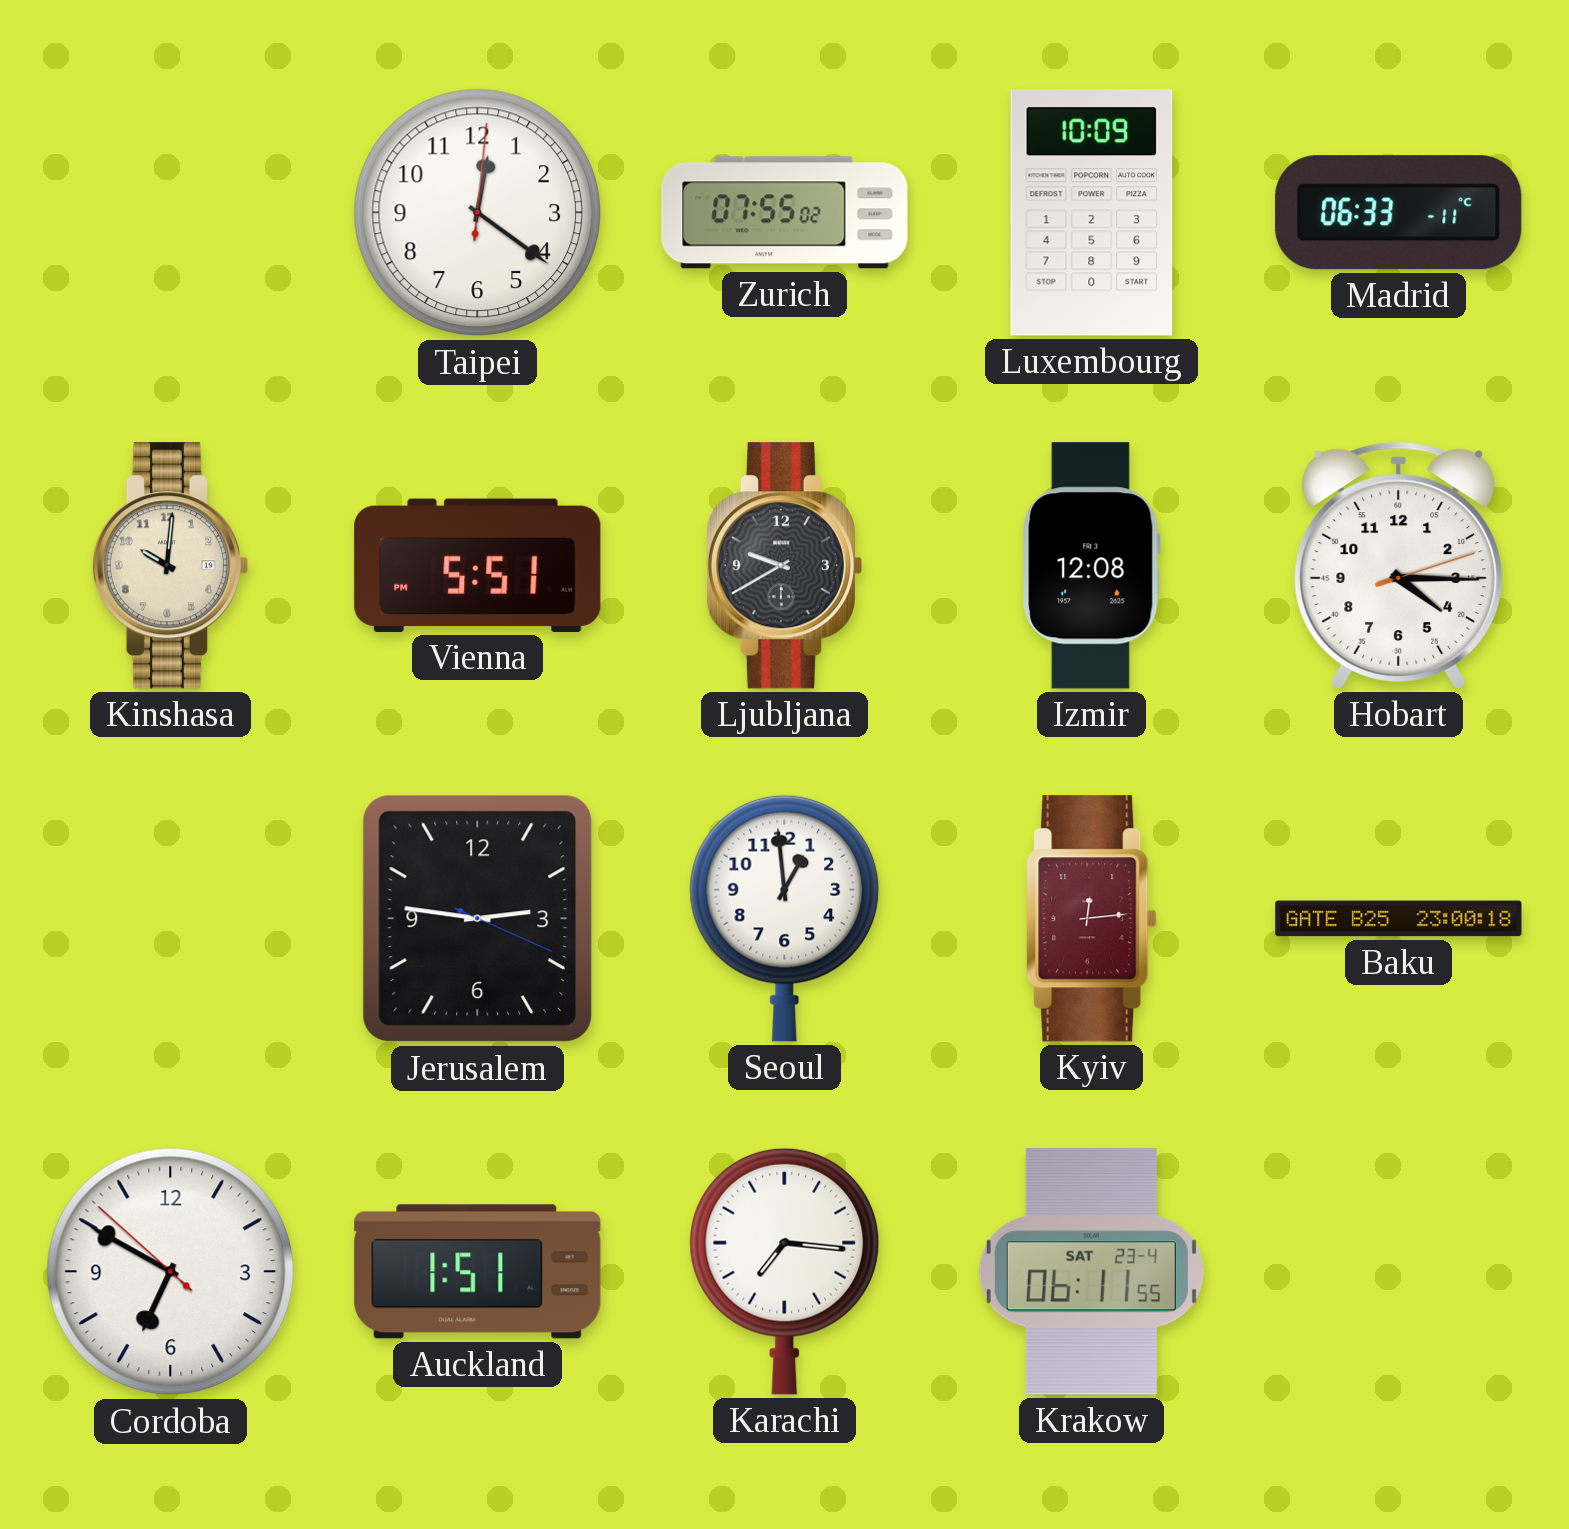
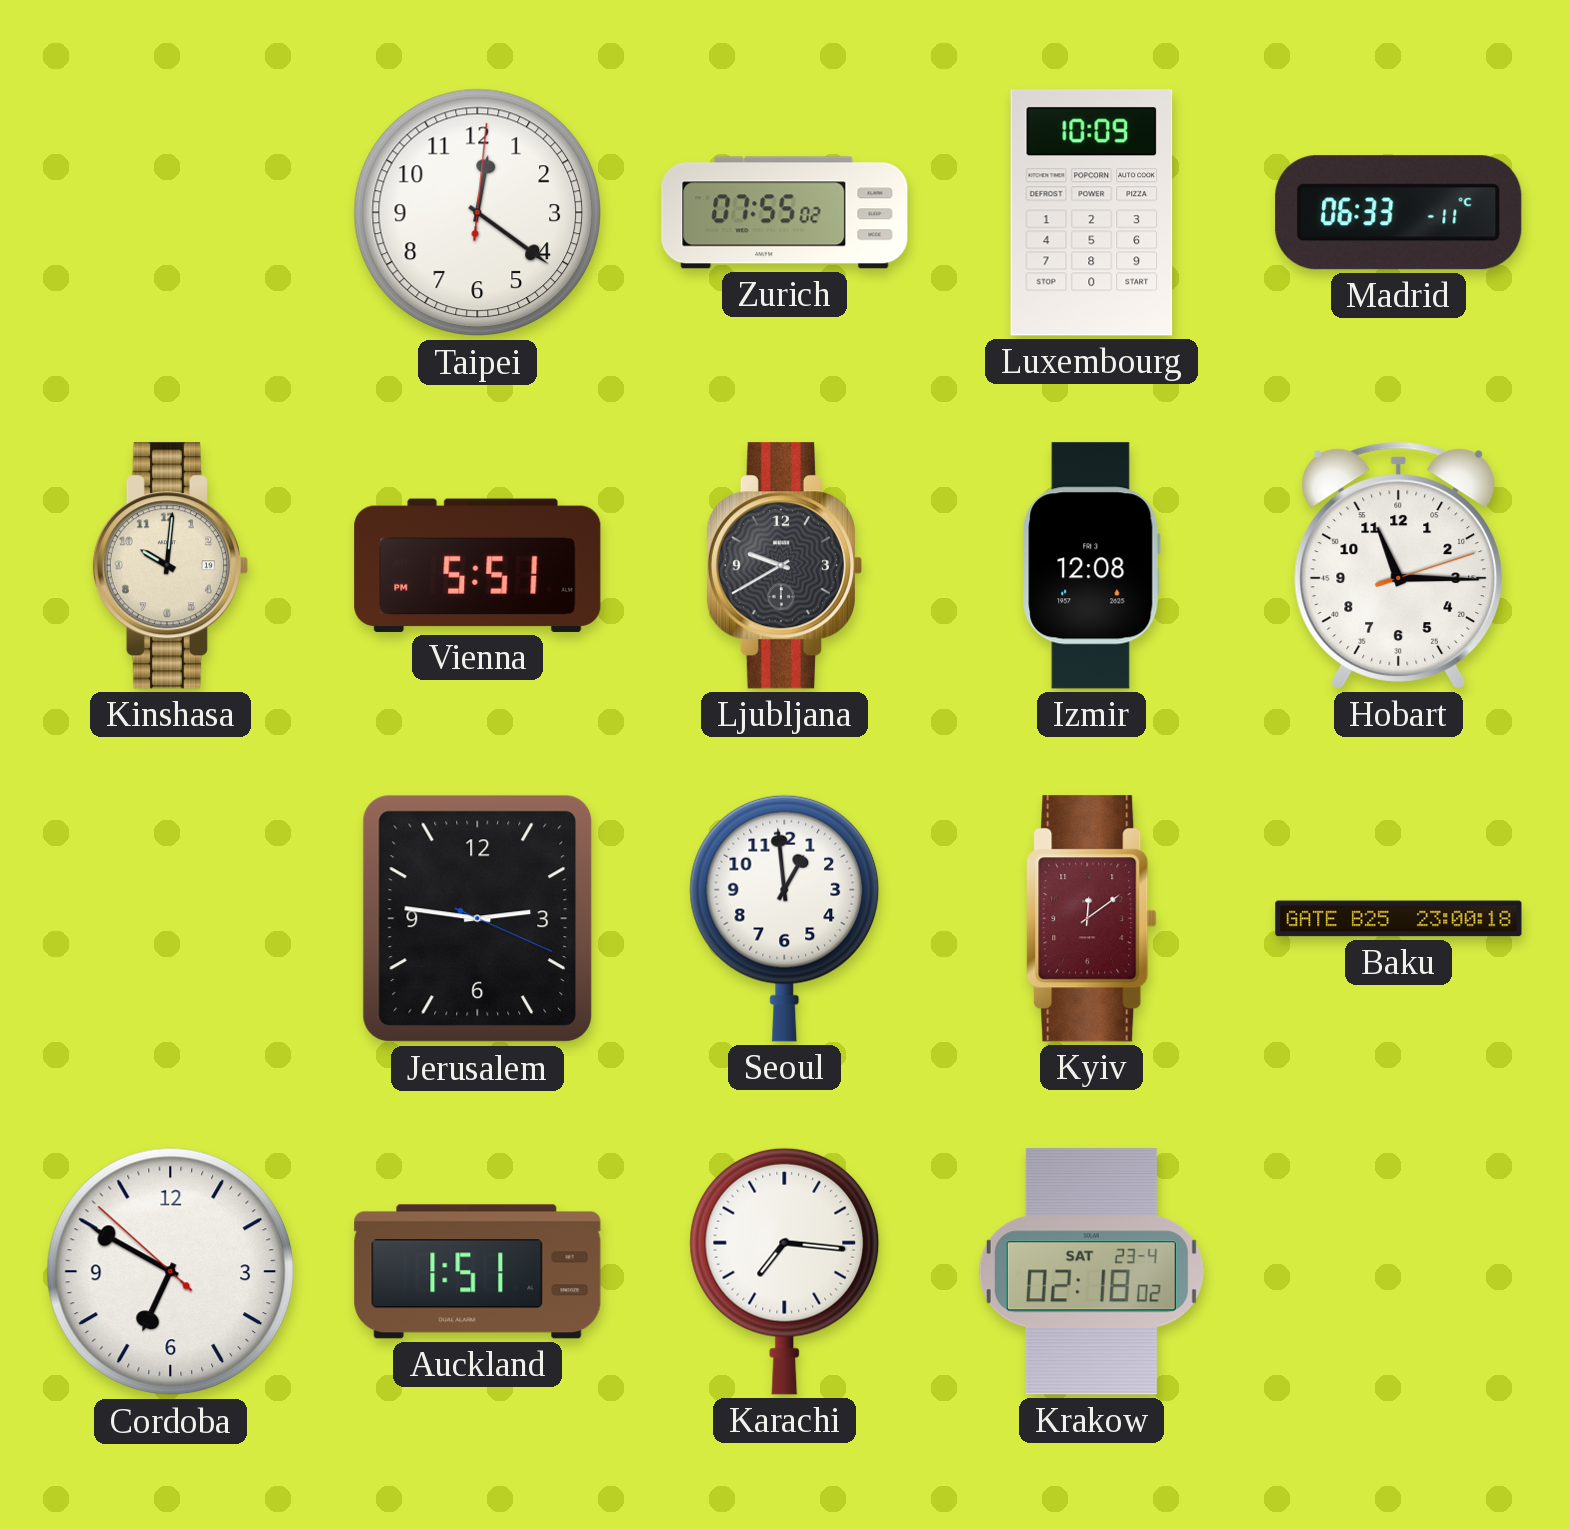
Hobart: 4:15 -> 11:15
Kyiv: 12:14 -> 12:09
Krakow: 06:11 -> 02:18
